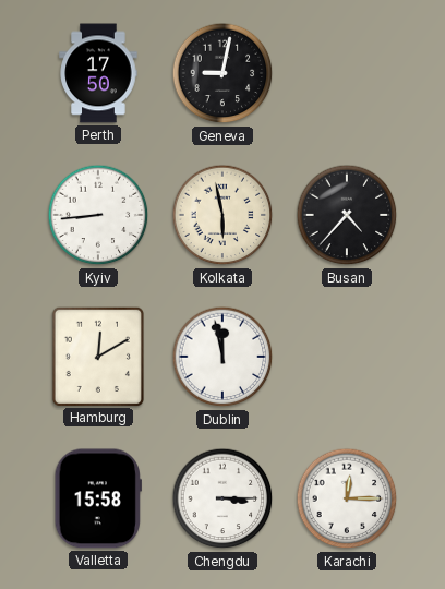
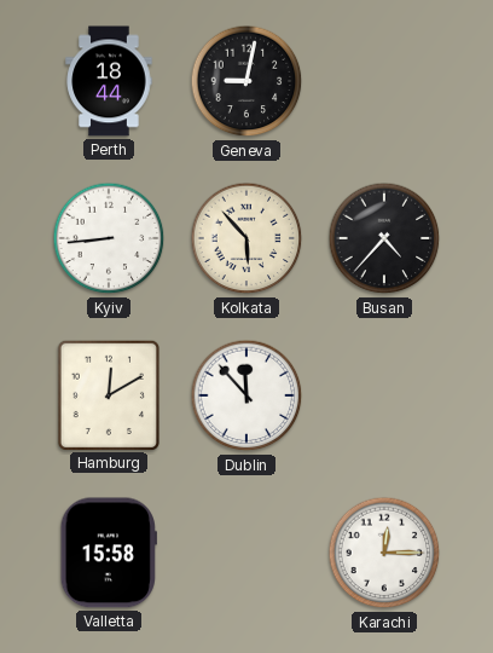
Perth: 17:50 -> 18:44
Kolkata: 5:58 -> 5:53
Dublin: 11:58 -> 11:53
Chengdu: 3:15 -> none
